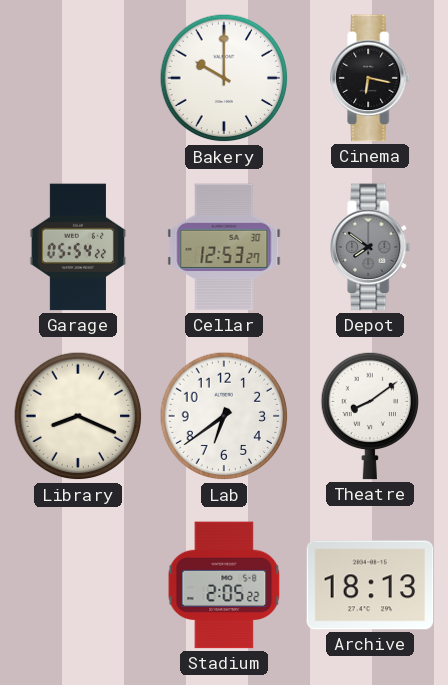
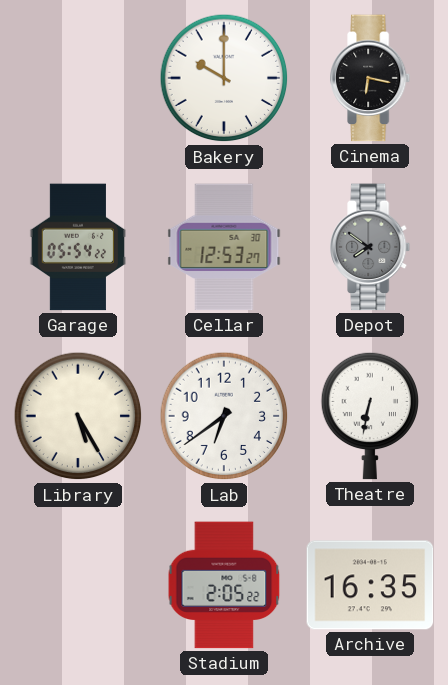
Library: 8:19 -> 5:25
Theatre: 8:09 -> 6:32
Archive: 18:13 -> 16:35
